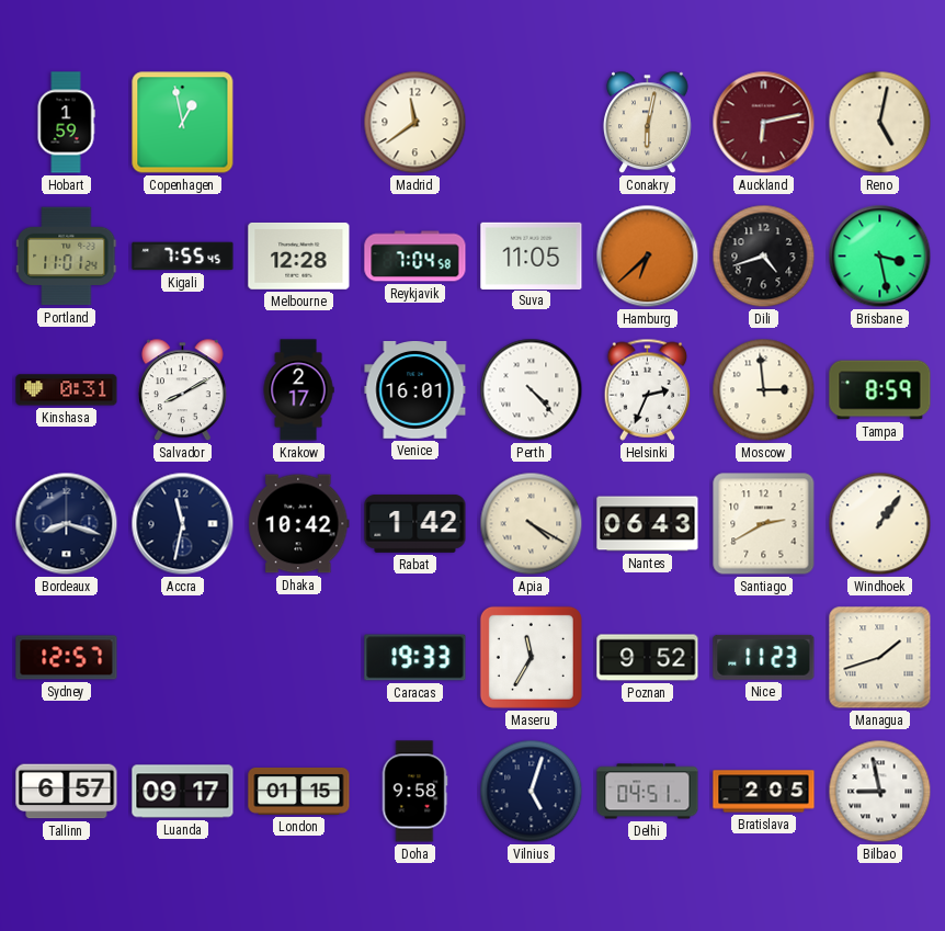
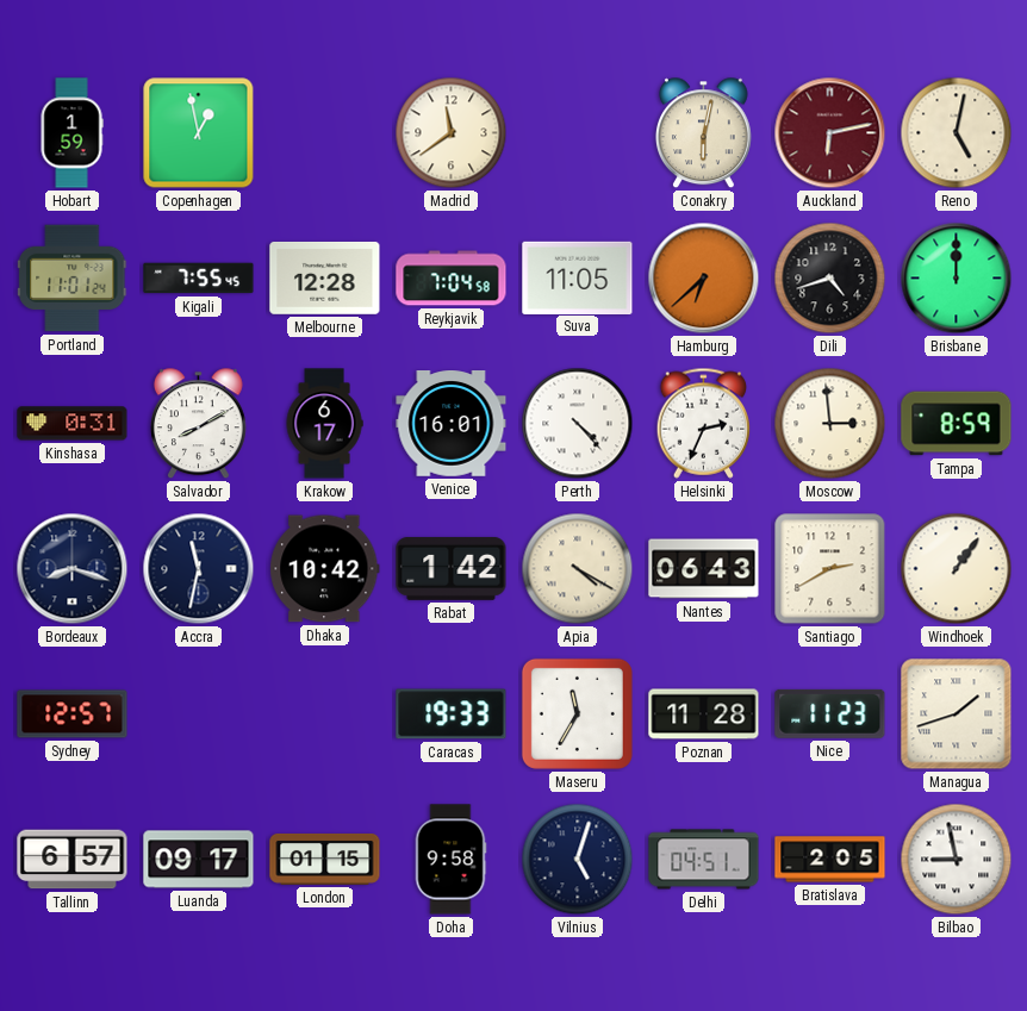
Brisbane: 3:28 -> 12:00
Krakow: 2:17 -> 6:17
Poznan: 9:52 -> 11:28
